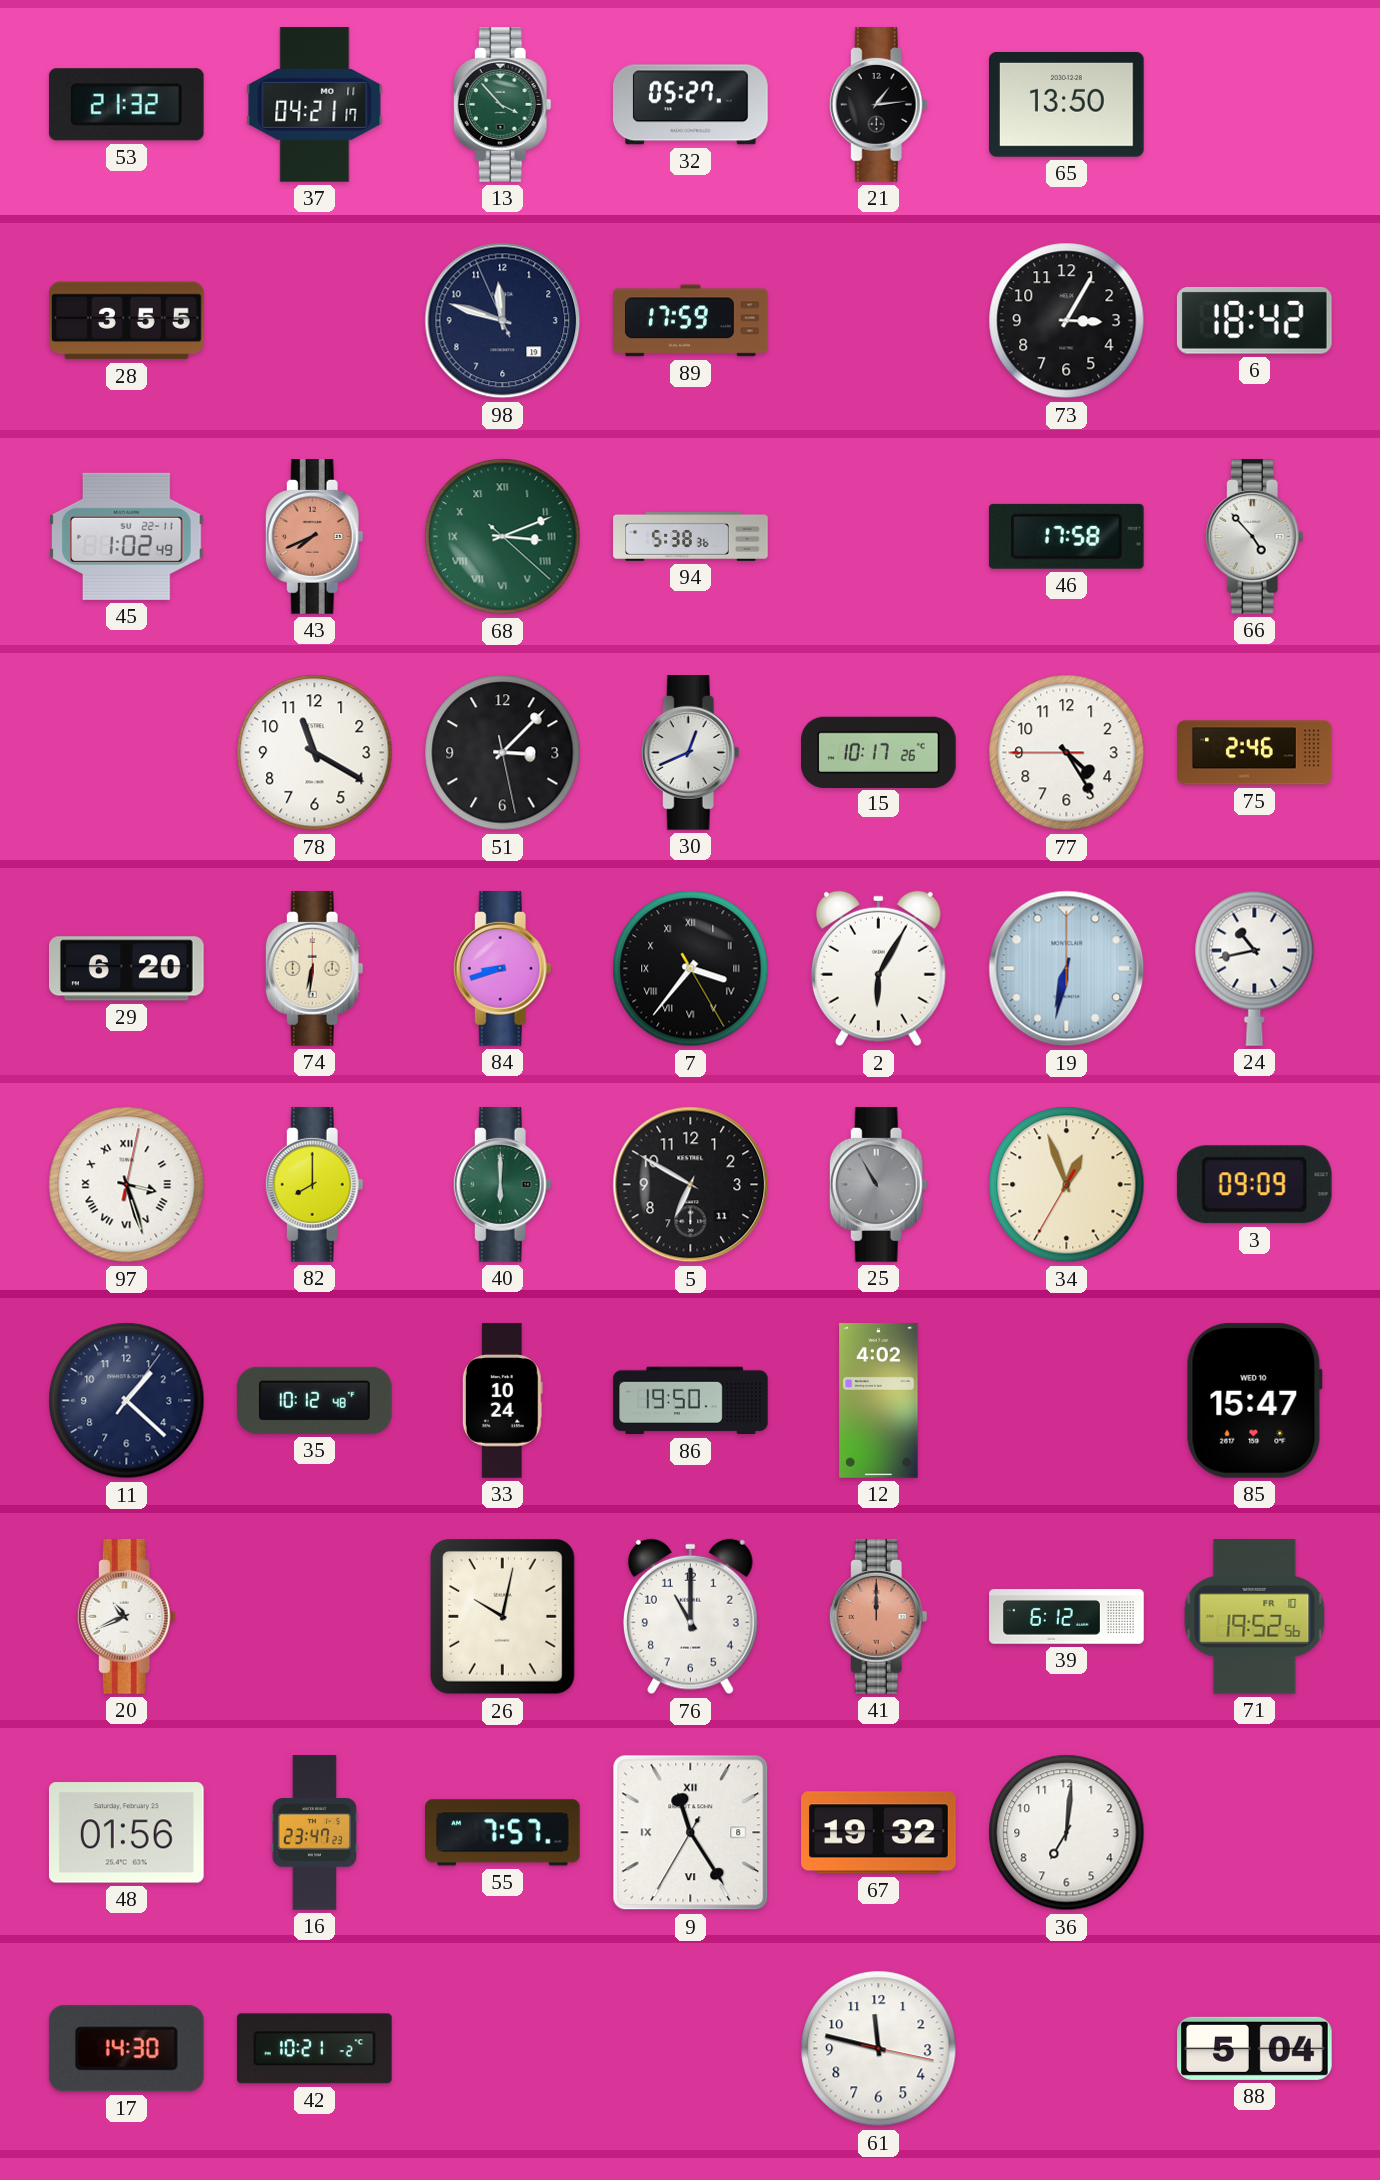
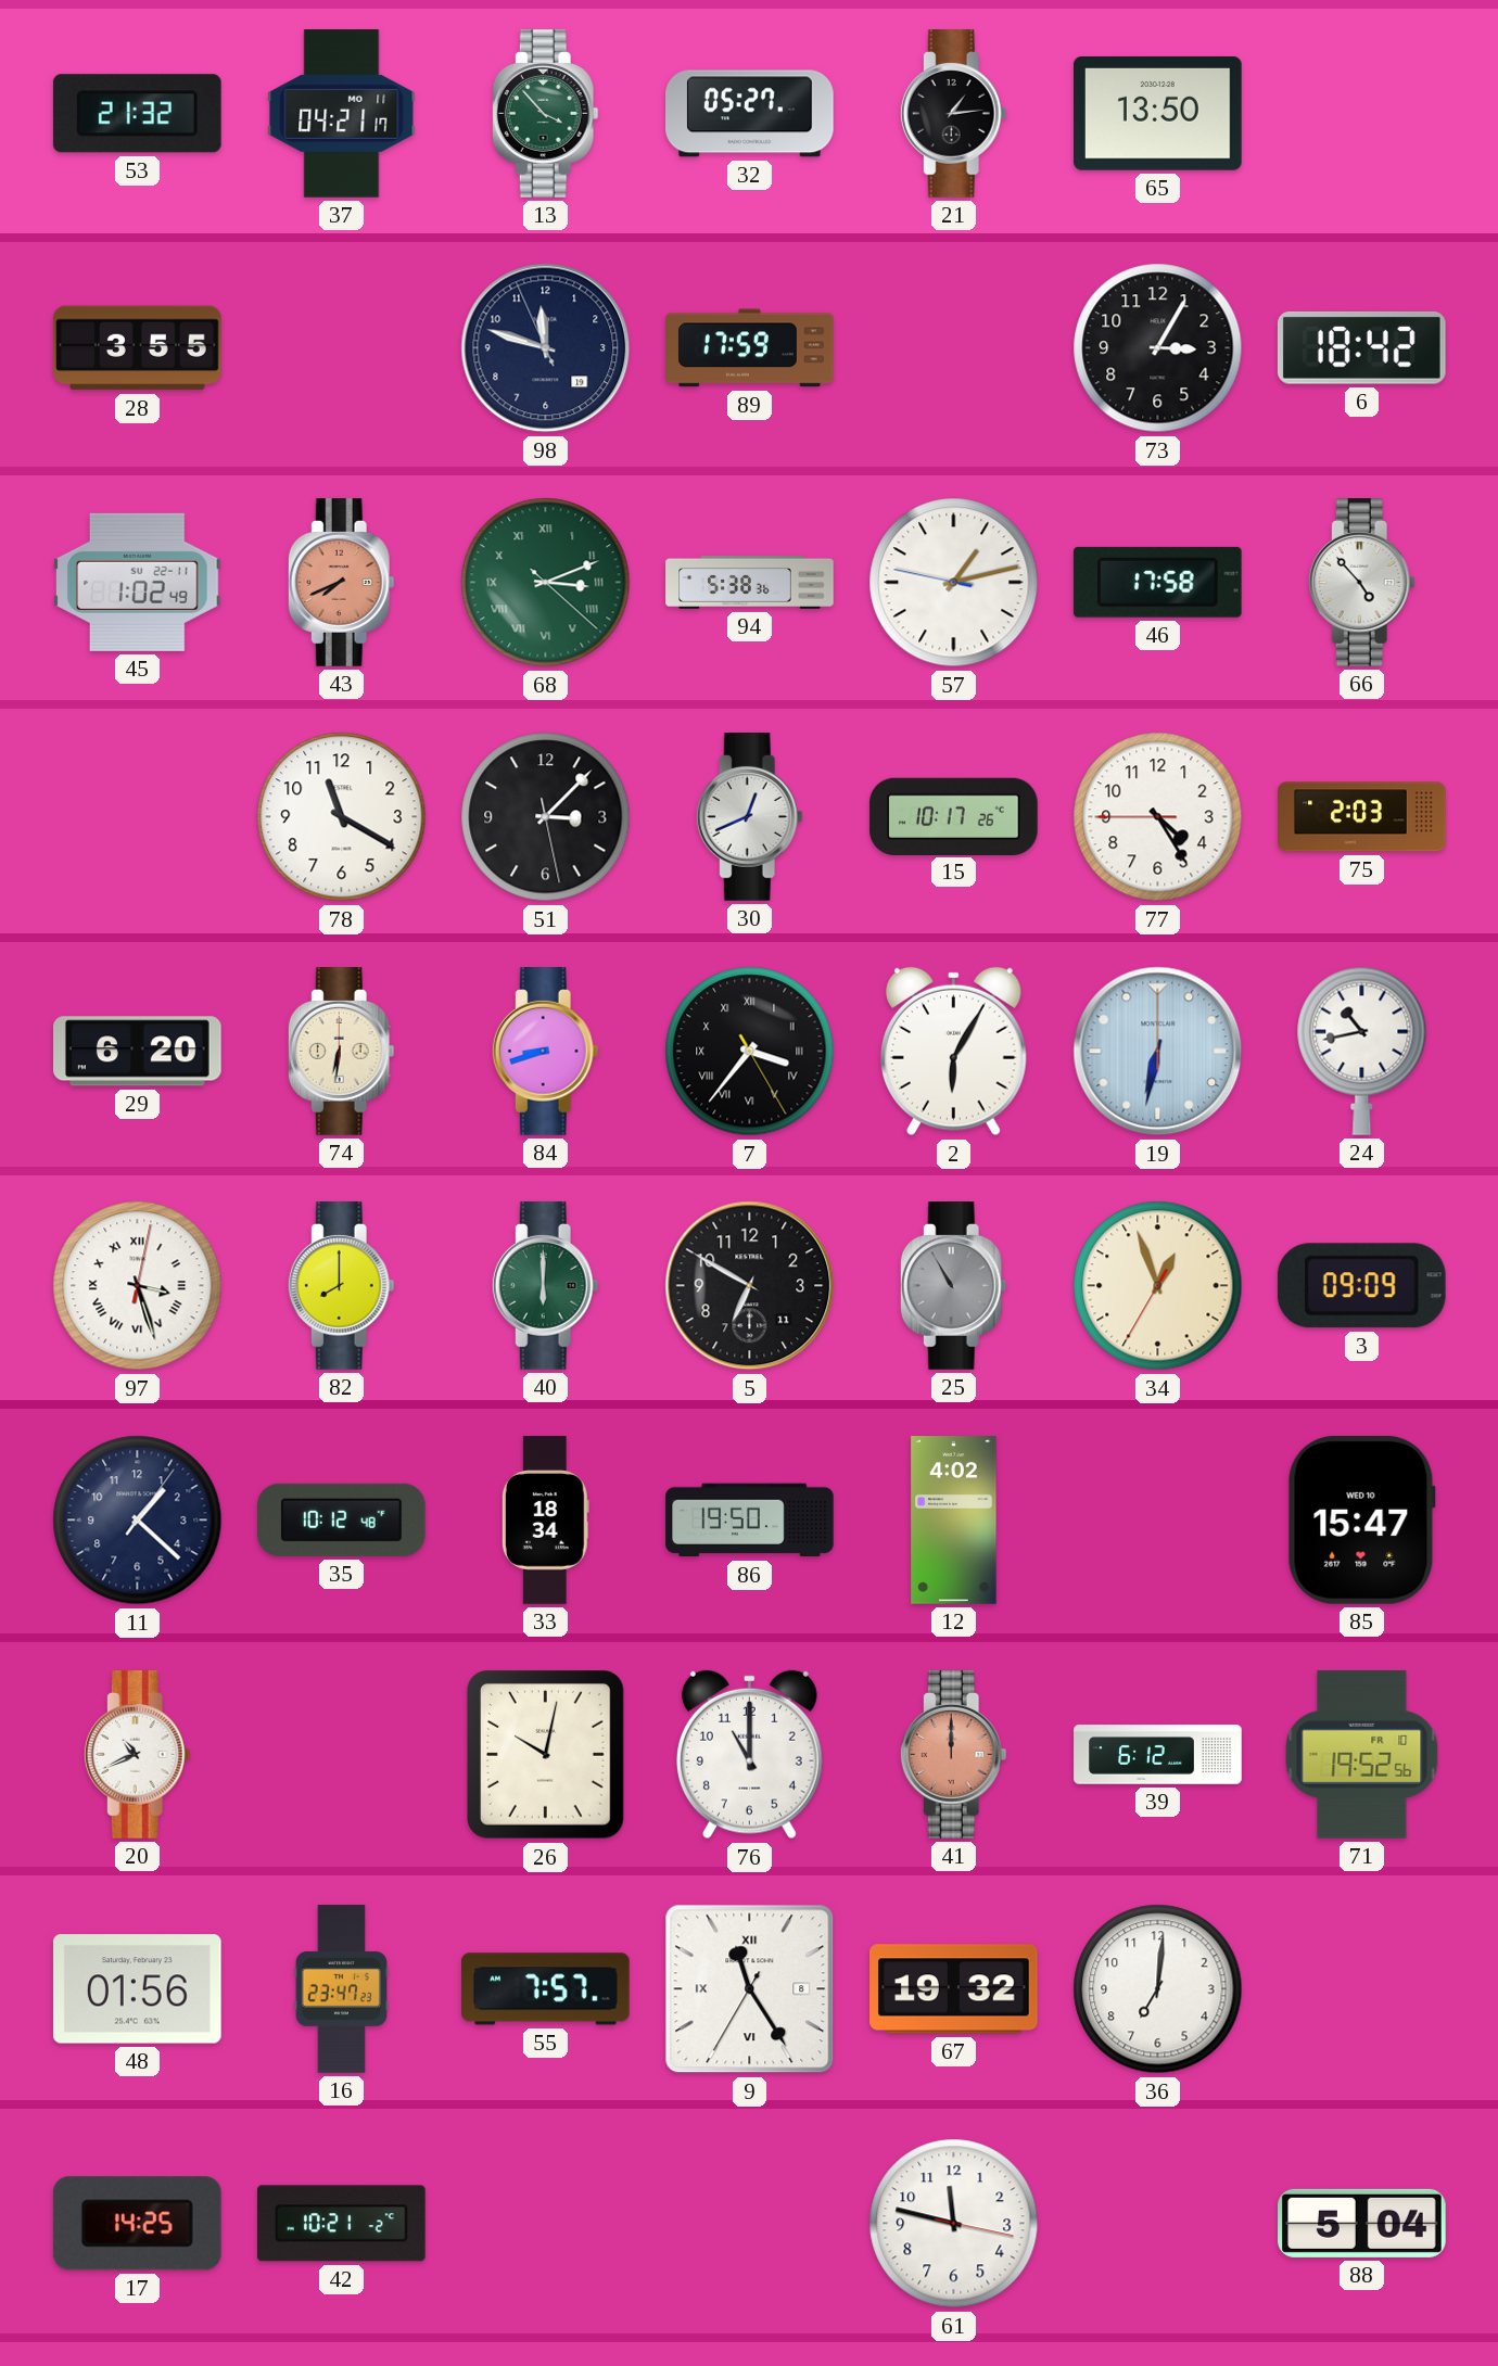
57: none -> 1:12
75: 2:46 -> 2:03
33: 10:24 -> 18:34
17: 14:30 -> 14:25
